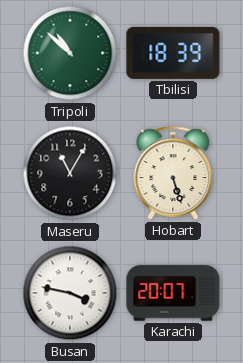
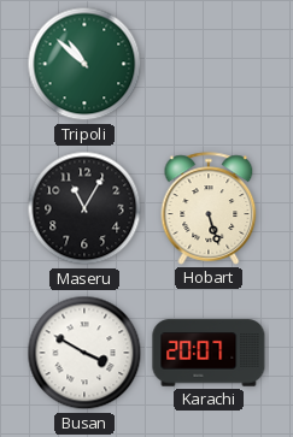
Tbilisi: 18:39 -> none
Busan: 3:47 -> 3:50
